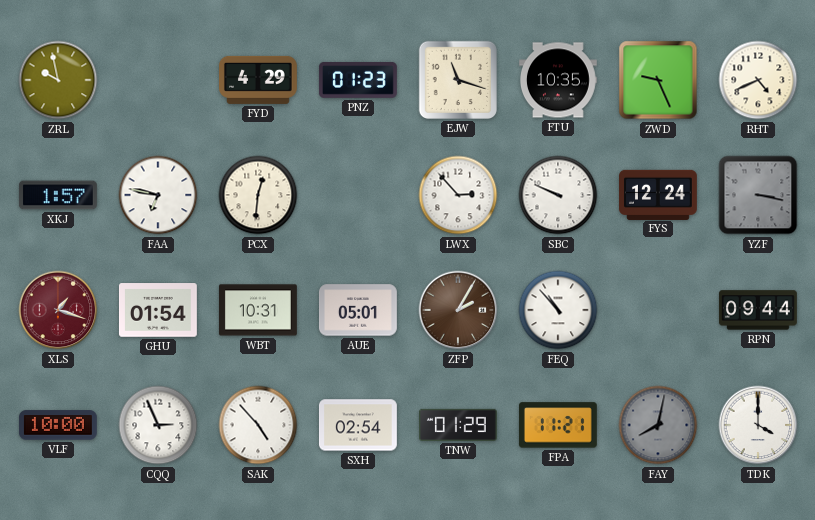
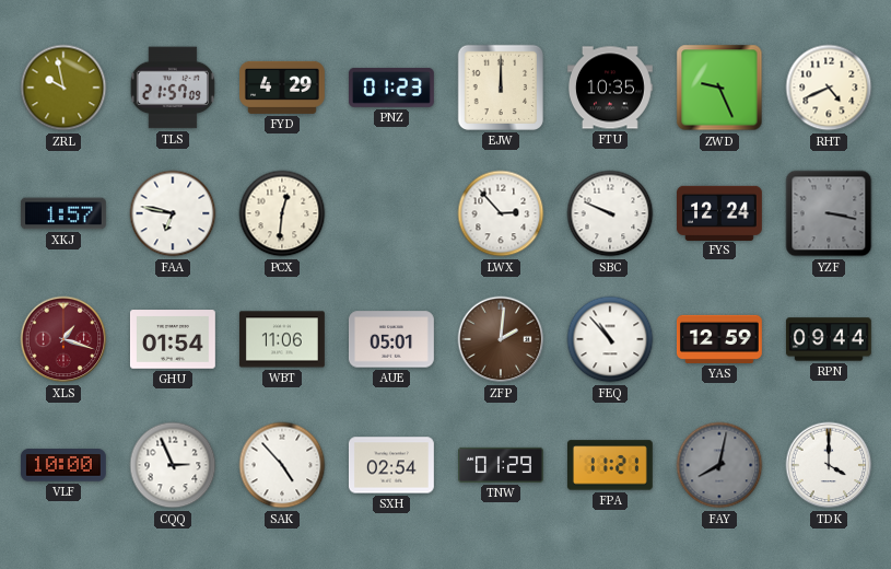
TLS: none -> 21:57
EJW: 11:18 -> 12:00
WBT: 10:31 -> 11:06
ZFP: 2:05 -> 2:01
YAS: none -> 12:59
